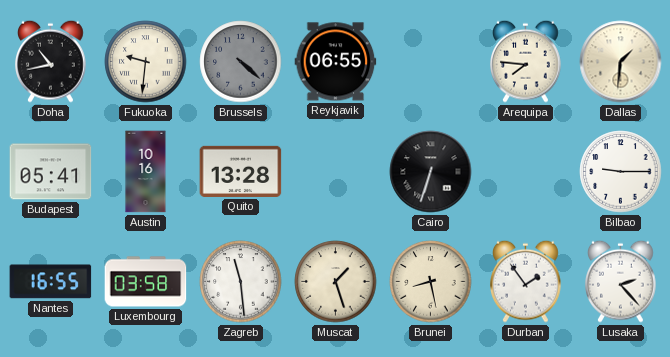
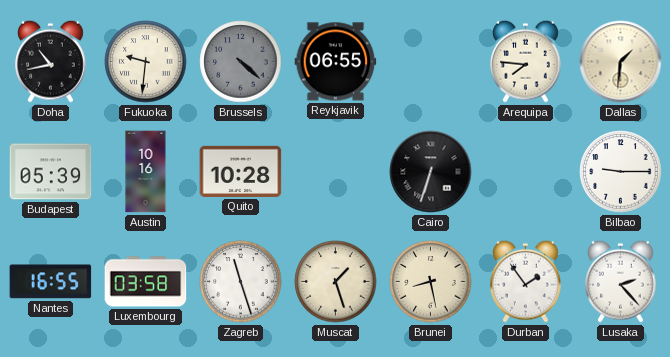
Budapest: 05:41 -> 05:39
Quito: 13:28 -> 10:28
Zagreb: 11:29 -> 11:27
